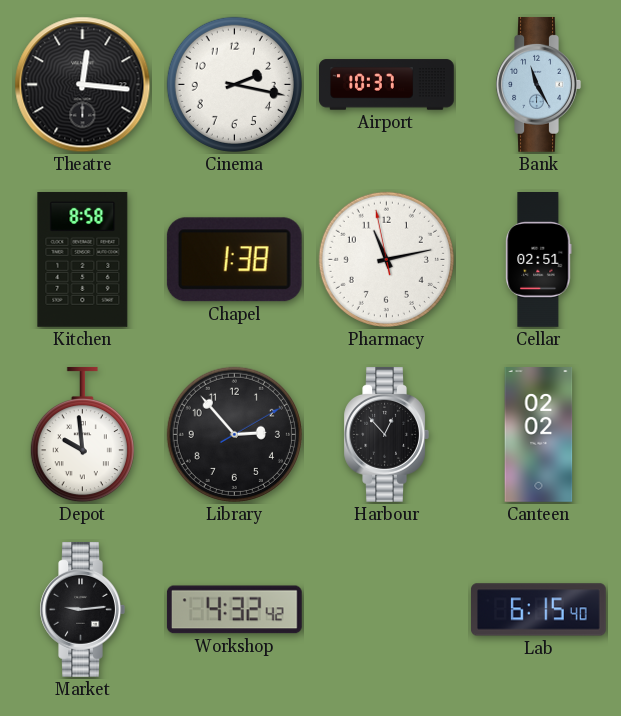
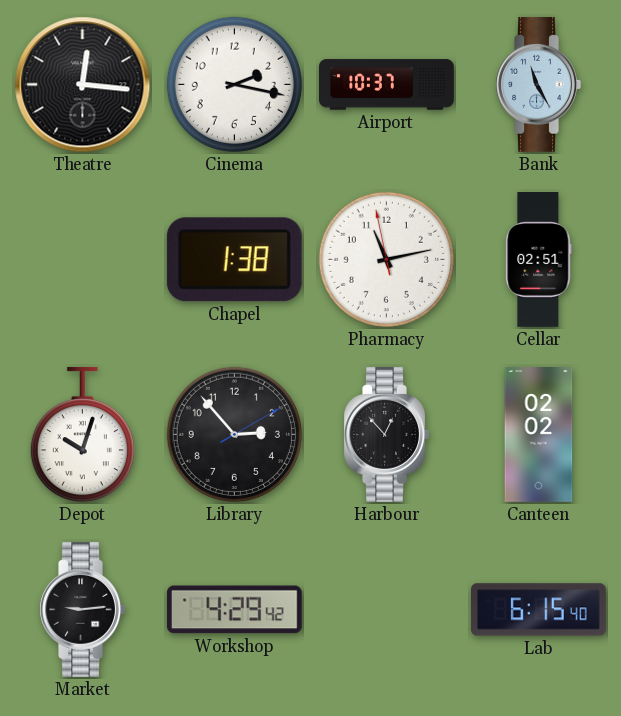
Kitchen: 8:58 -> none
Depot: 9:59 -> 10:03
Workshop: 4:32 -> 4:29
